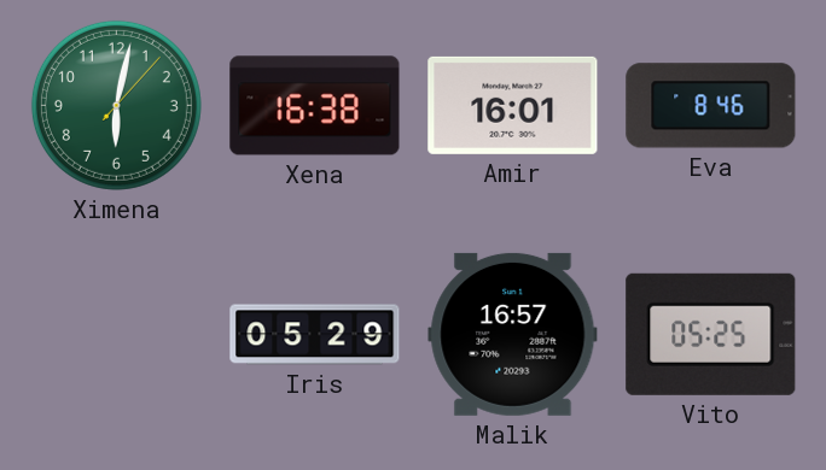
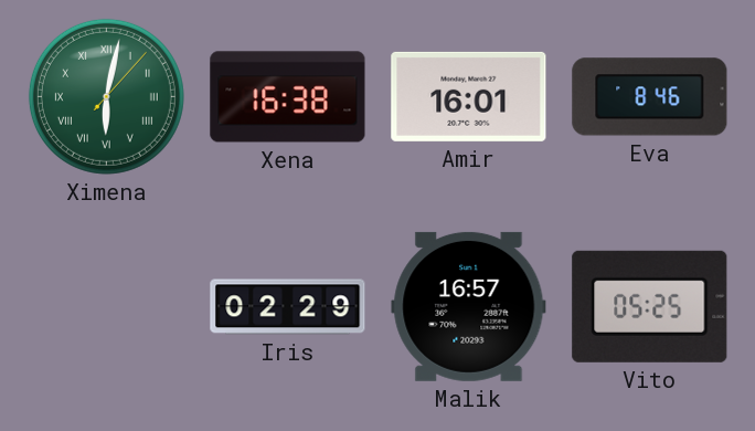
Ximena numerals: Arabic -> Roman
Iris: 05:29 -> 02:29
